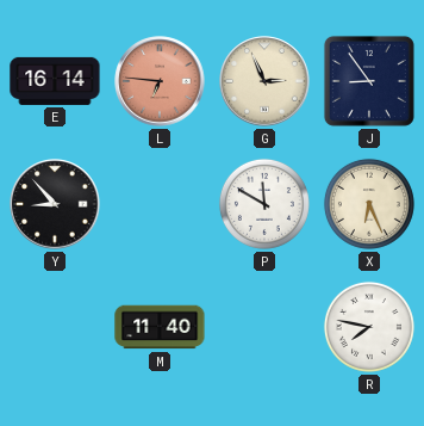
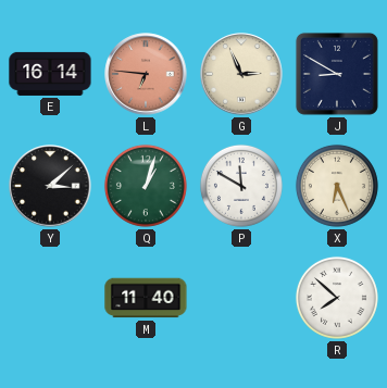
J: 8:54 -> 8:50
Y: 8:53 -> 3:08
Q: none -> 1:03
R: 7:47 -> 7:52
